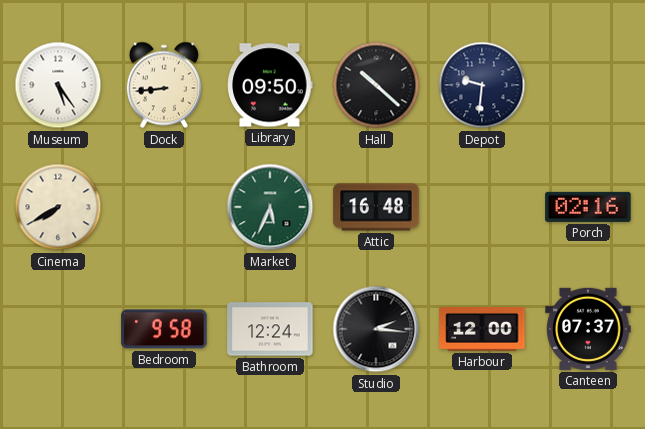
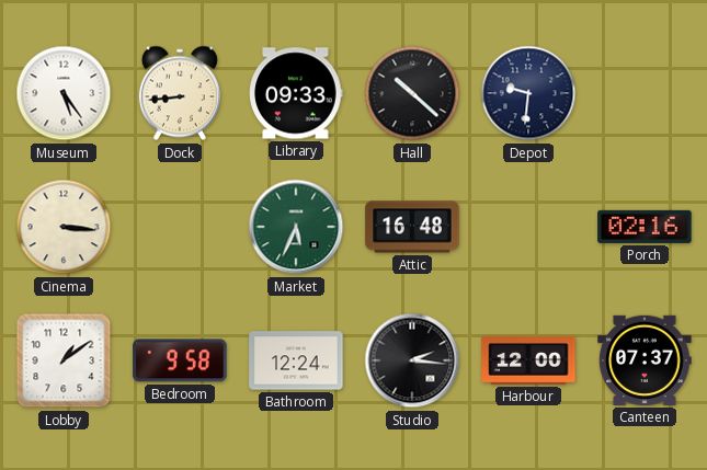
Library: 09:50 -> 09:33
Cinema: 7:40 -> 3:16
Lobby: none -> 1:09
